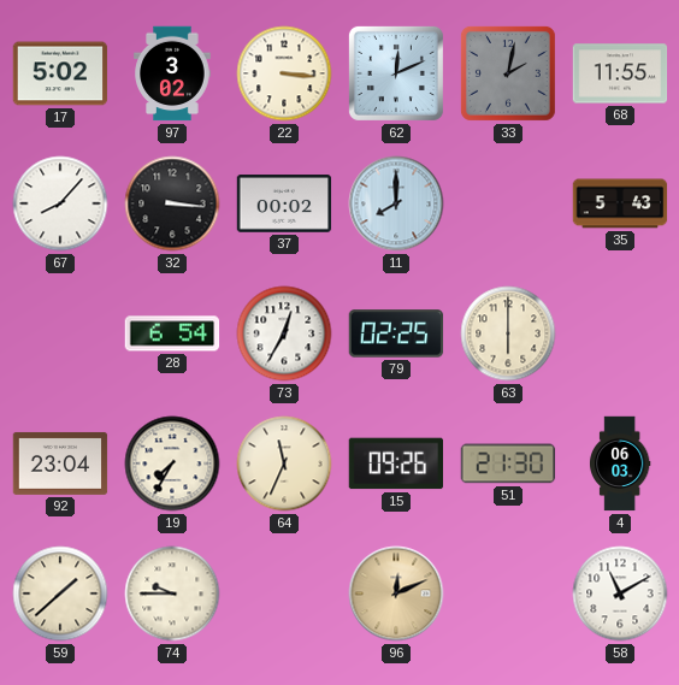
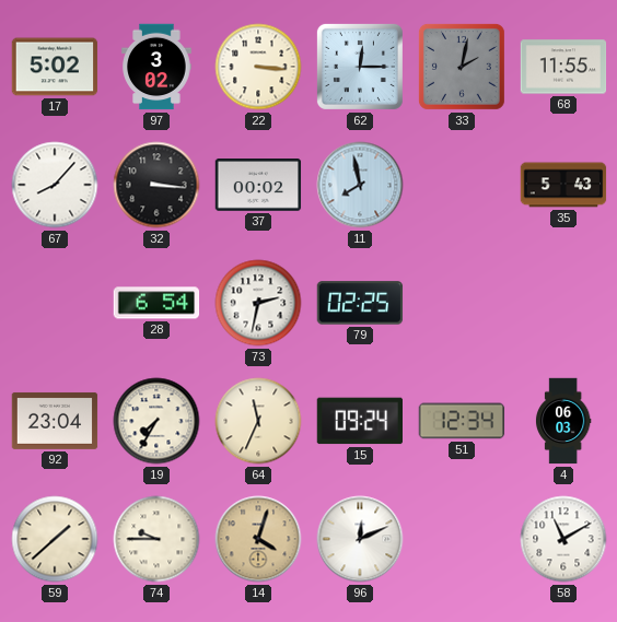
62: 12:11 -> 12:15
11: 8:00 -> 7:58
73: 12:35 -> 2:32
63: 6:00 -> none
15: 09:26 -> 09:24
51: 21:30 -> 12:34
14: none -> 4:03
96 dial: champagne -> white
